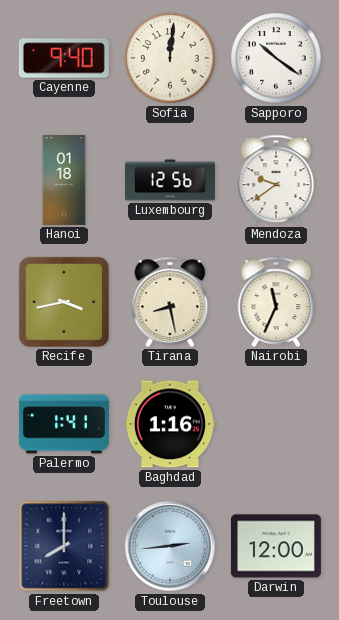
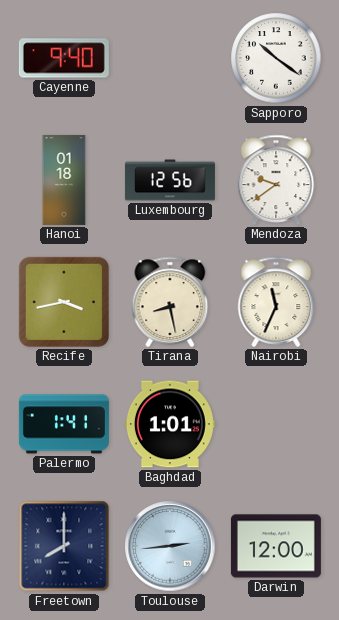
Sofia: 12:01 -> none
Baghdad: 1:16 -> 1:01
